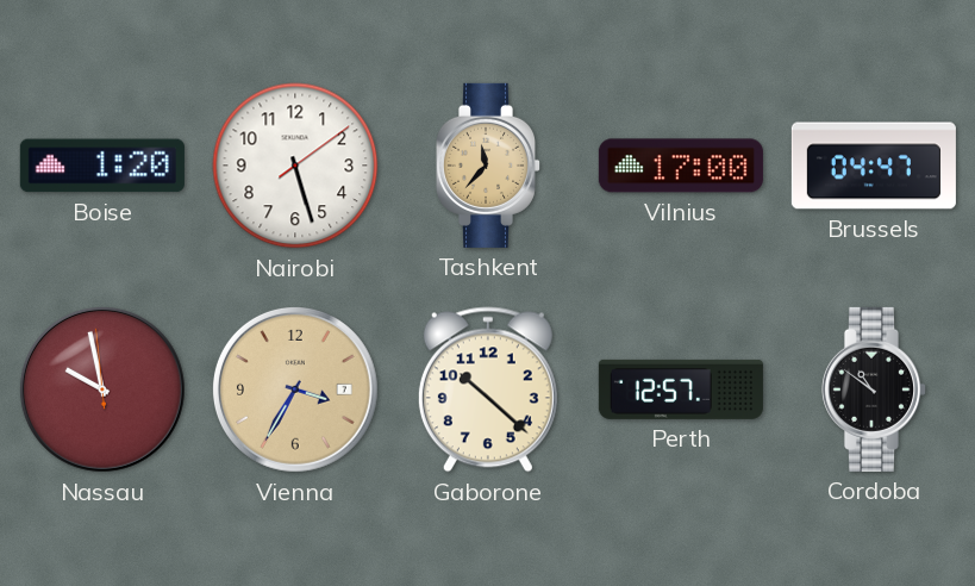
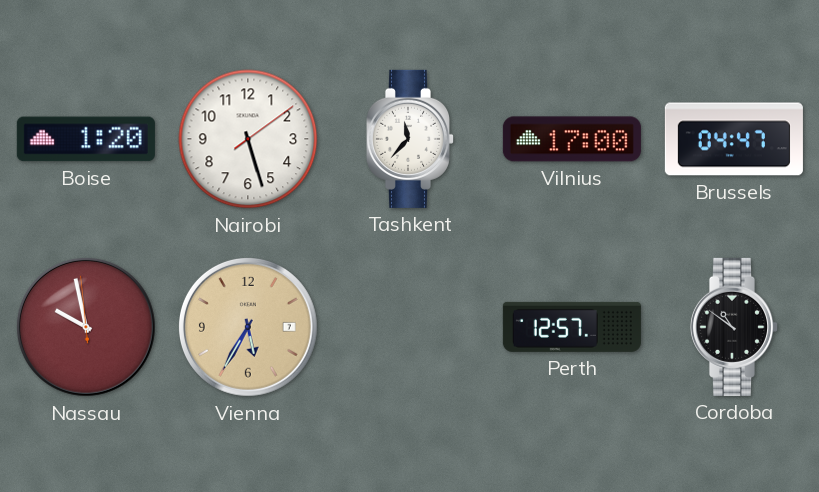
Tashkent dial: champagne -> white
Vienna: 3:35 -> 5:35
Gaborone: 10:22 -> none
